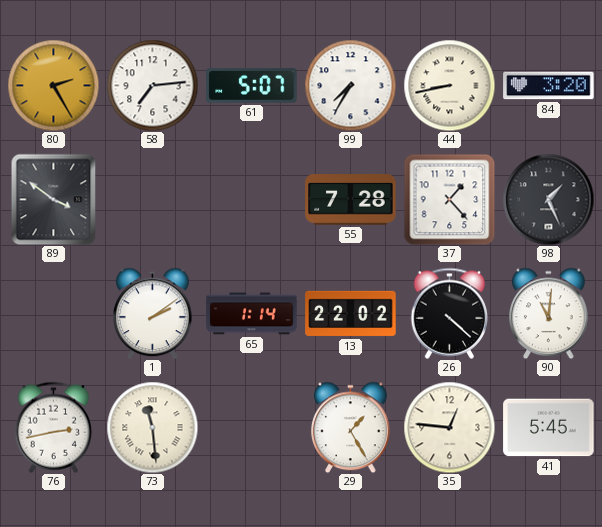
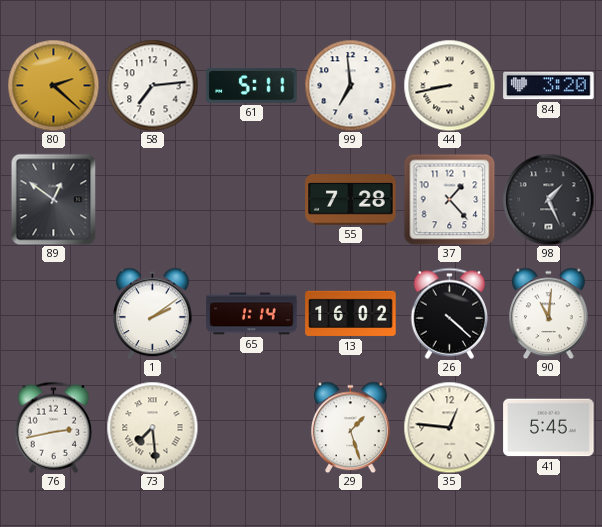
80: 2:25 -> 2:22
61: 5:07 -> 5:11
99: 7:35 -> 6:59
89: 3:51 -> 12:51
13: 22:02 -> 16:02
73: 11:29 -> 7:29
29: 1:25 -> 1:27
